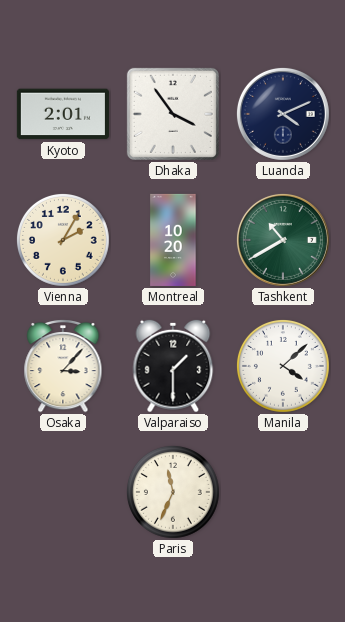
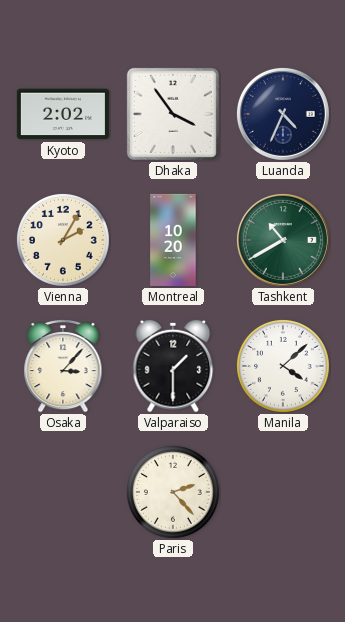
Kyoto: 2:01 -> 2:02
Luanda: 4:11 -> 4:34
Paris: 11:34 -> 2:23
